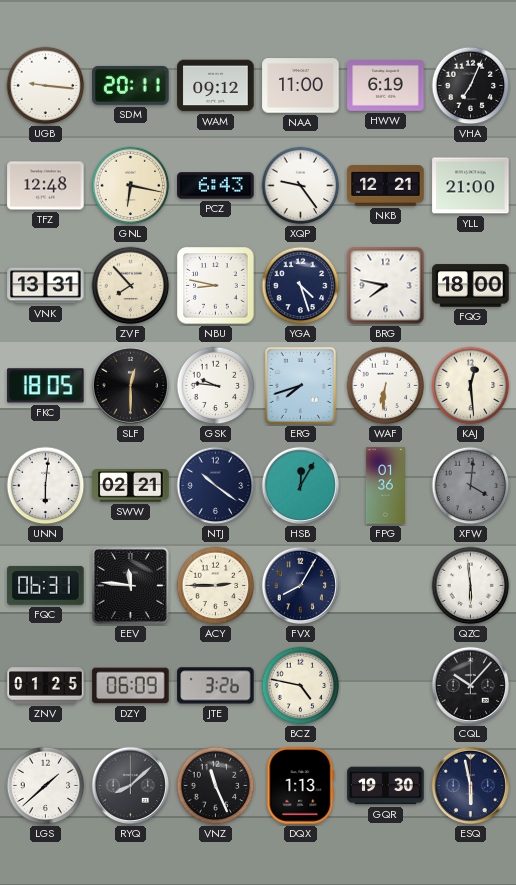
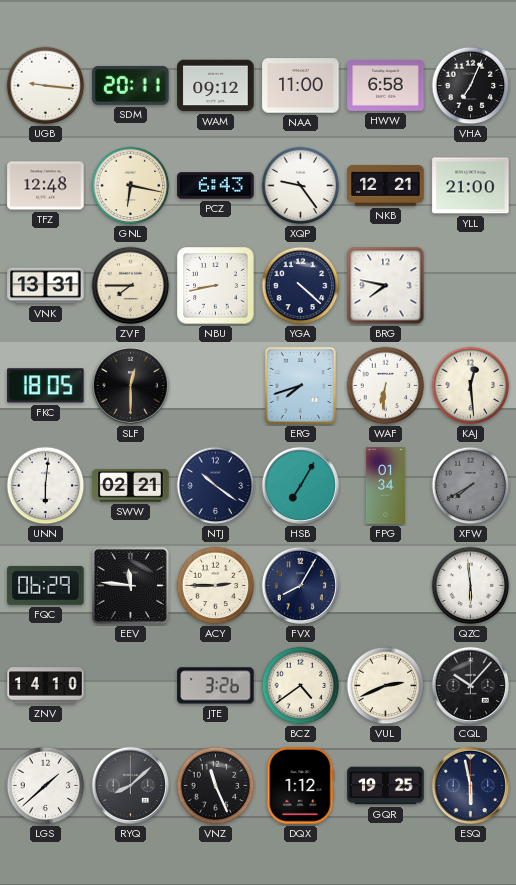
HWW: 6:19 -> 6:58
ZVF: 7:53 -> 7:45
NBU: 8:47 -> 8:43
YGA: 4:27 -> 4:22
FQG: 18:00 -> none
GSK: 9:46 -> none
HSB: 12:05 -> 7:05
FPG: 01:36 -> 01:34
XFW: 4:01 -> 7:40
FQC: 06:31 -> 06:29
ZNV: 01:25 -> 14:10
DZY: 06:09 -> none
BCZ: 4:47 -> 4:39
VUL: none -> 2:41
DQX: 1:13 -> 1:12
GQR: 19:30 -> 19:25
